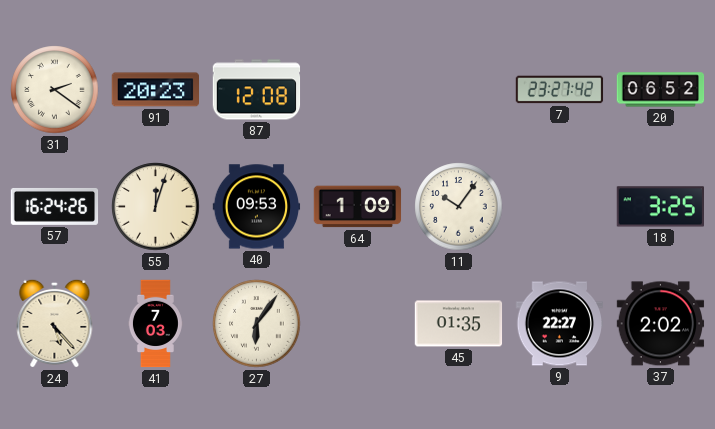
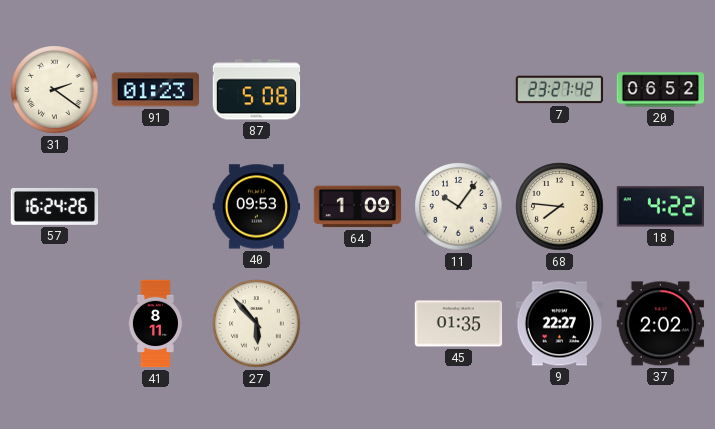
91: 20:23 -> 01:23
87: 12:08 -> 5:08
55: 12:03 -> none
68: none -> 7:46
18: 3:25 -> 4:22
24: 5:23 -> none
41: 7:03 -> 8:11
27: 6:06 -> 5:53
